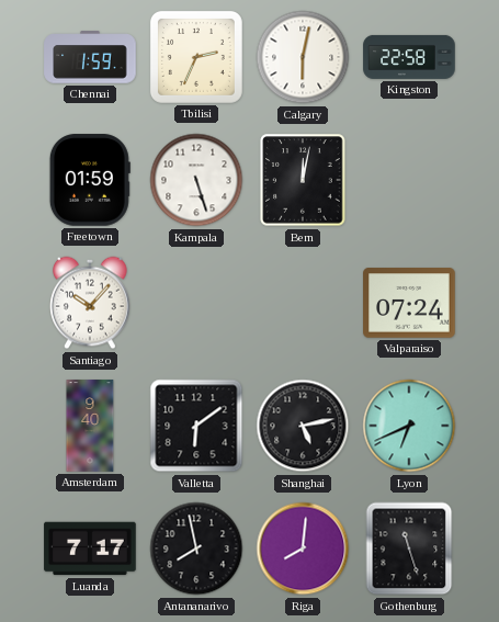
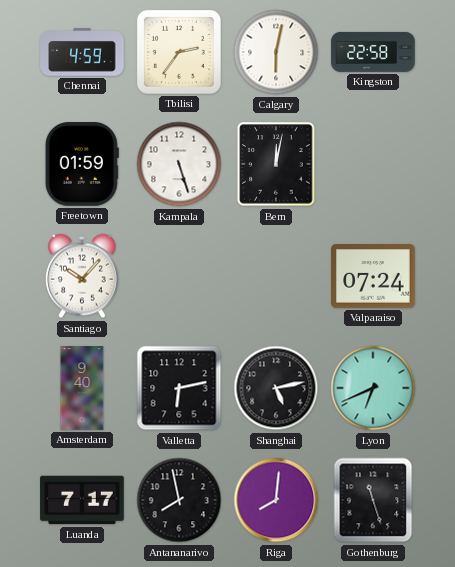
Chennai: 1:59 -> 4:59
Tbilisi: 2:34 -> 2:36
Valletta: 6:09 -> 6:13
